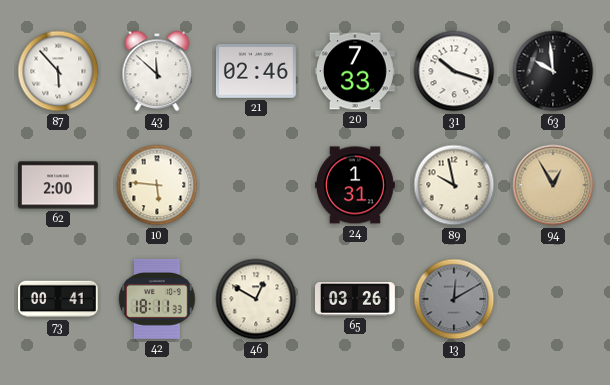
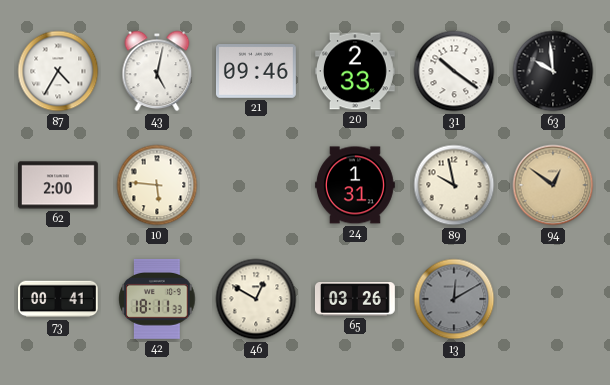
87: 5:53 -> 4:35
43: 11:52 -> 5:02
21: 02:46 -> 09:46
20: 7:33 -> 2:33
31: 10:18 -> 10:21
94: 12:55 -> 12:51
